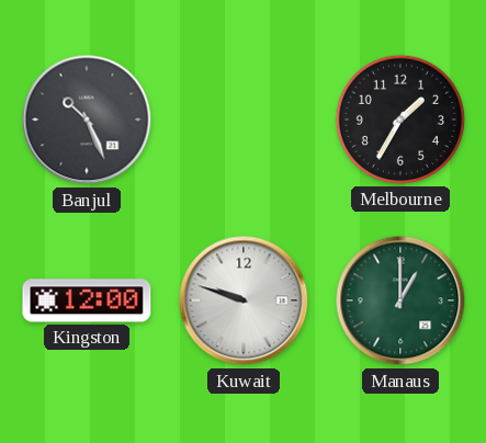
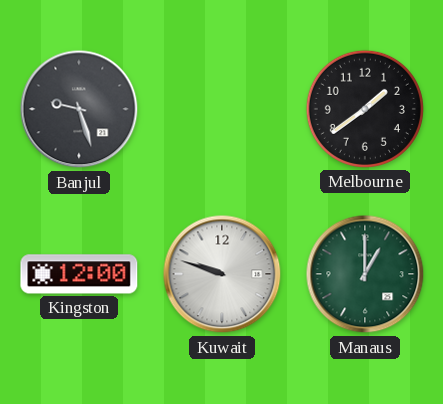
Banjul: 10:26 -> 9:27
Melbourne: 1:35 -> 1:39
